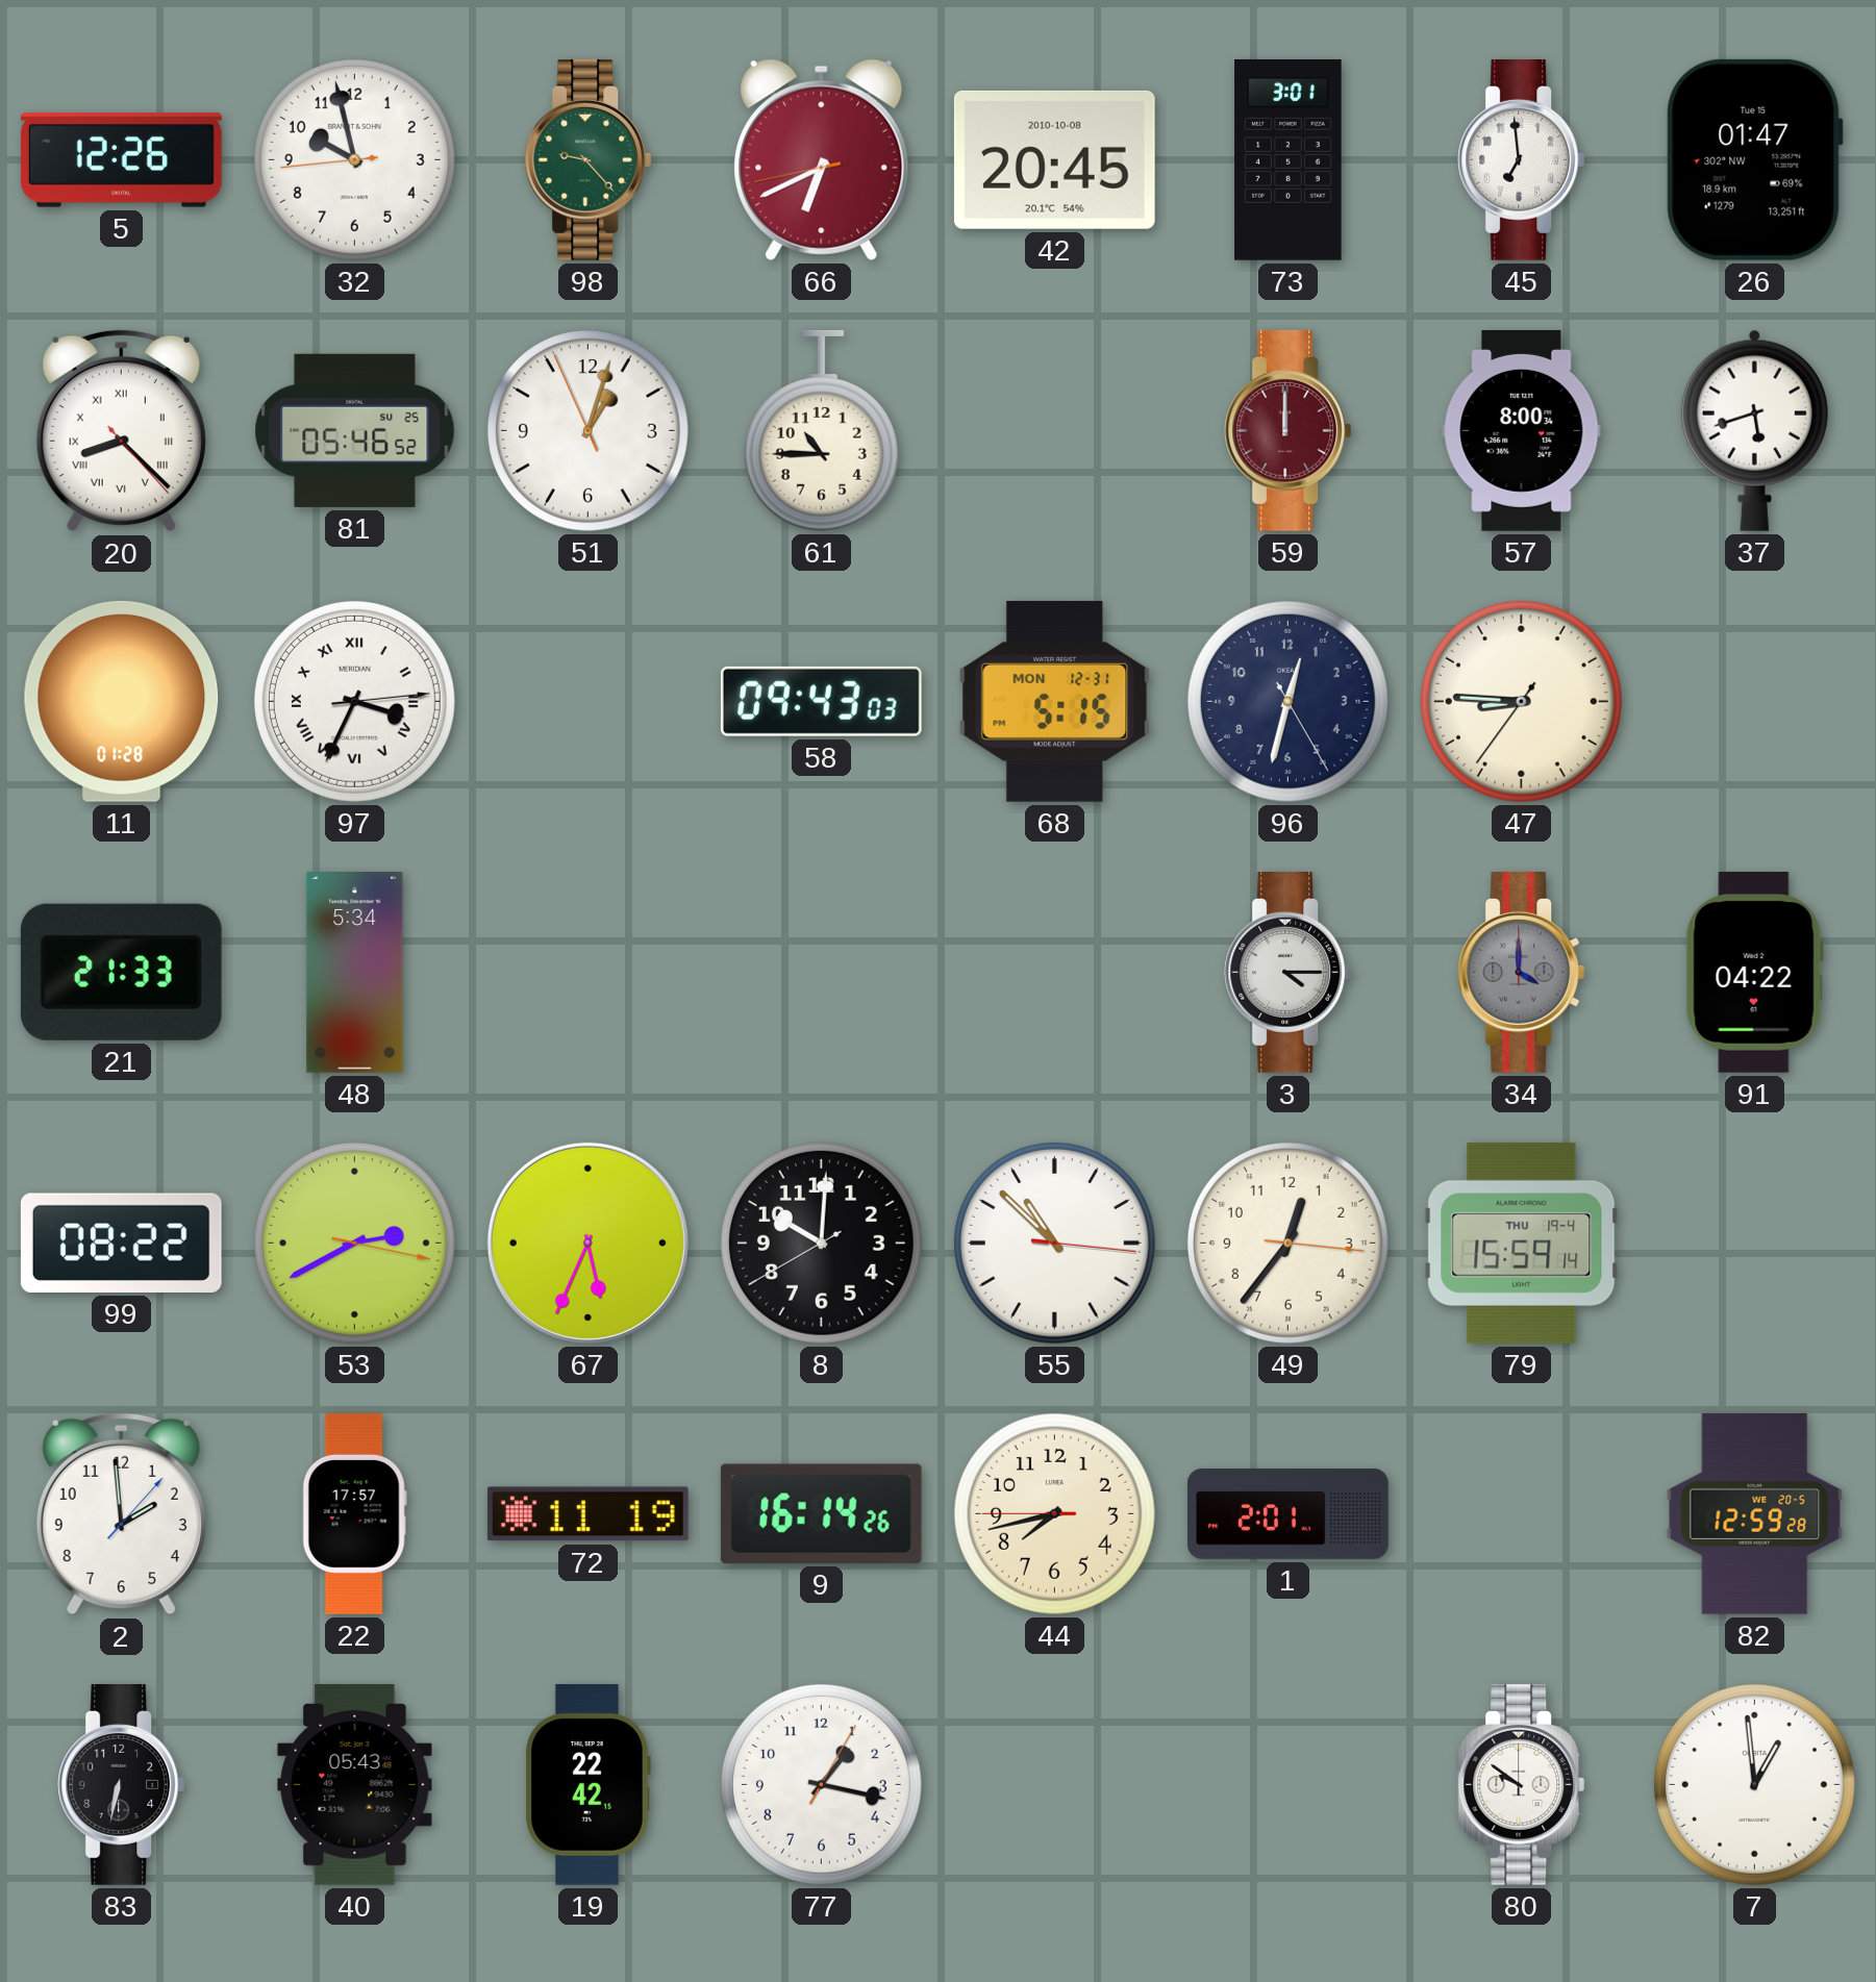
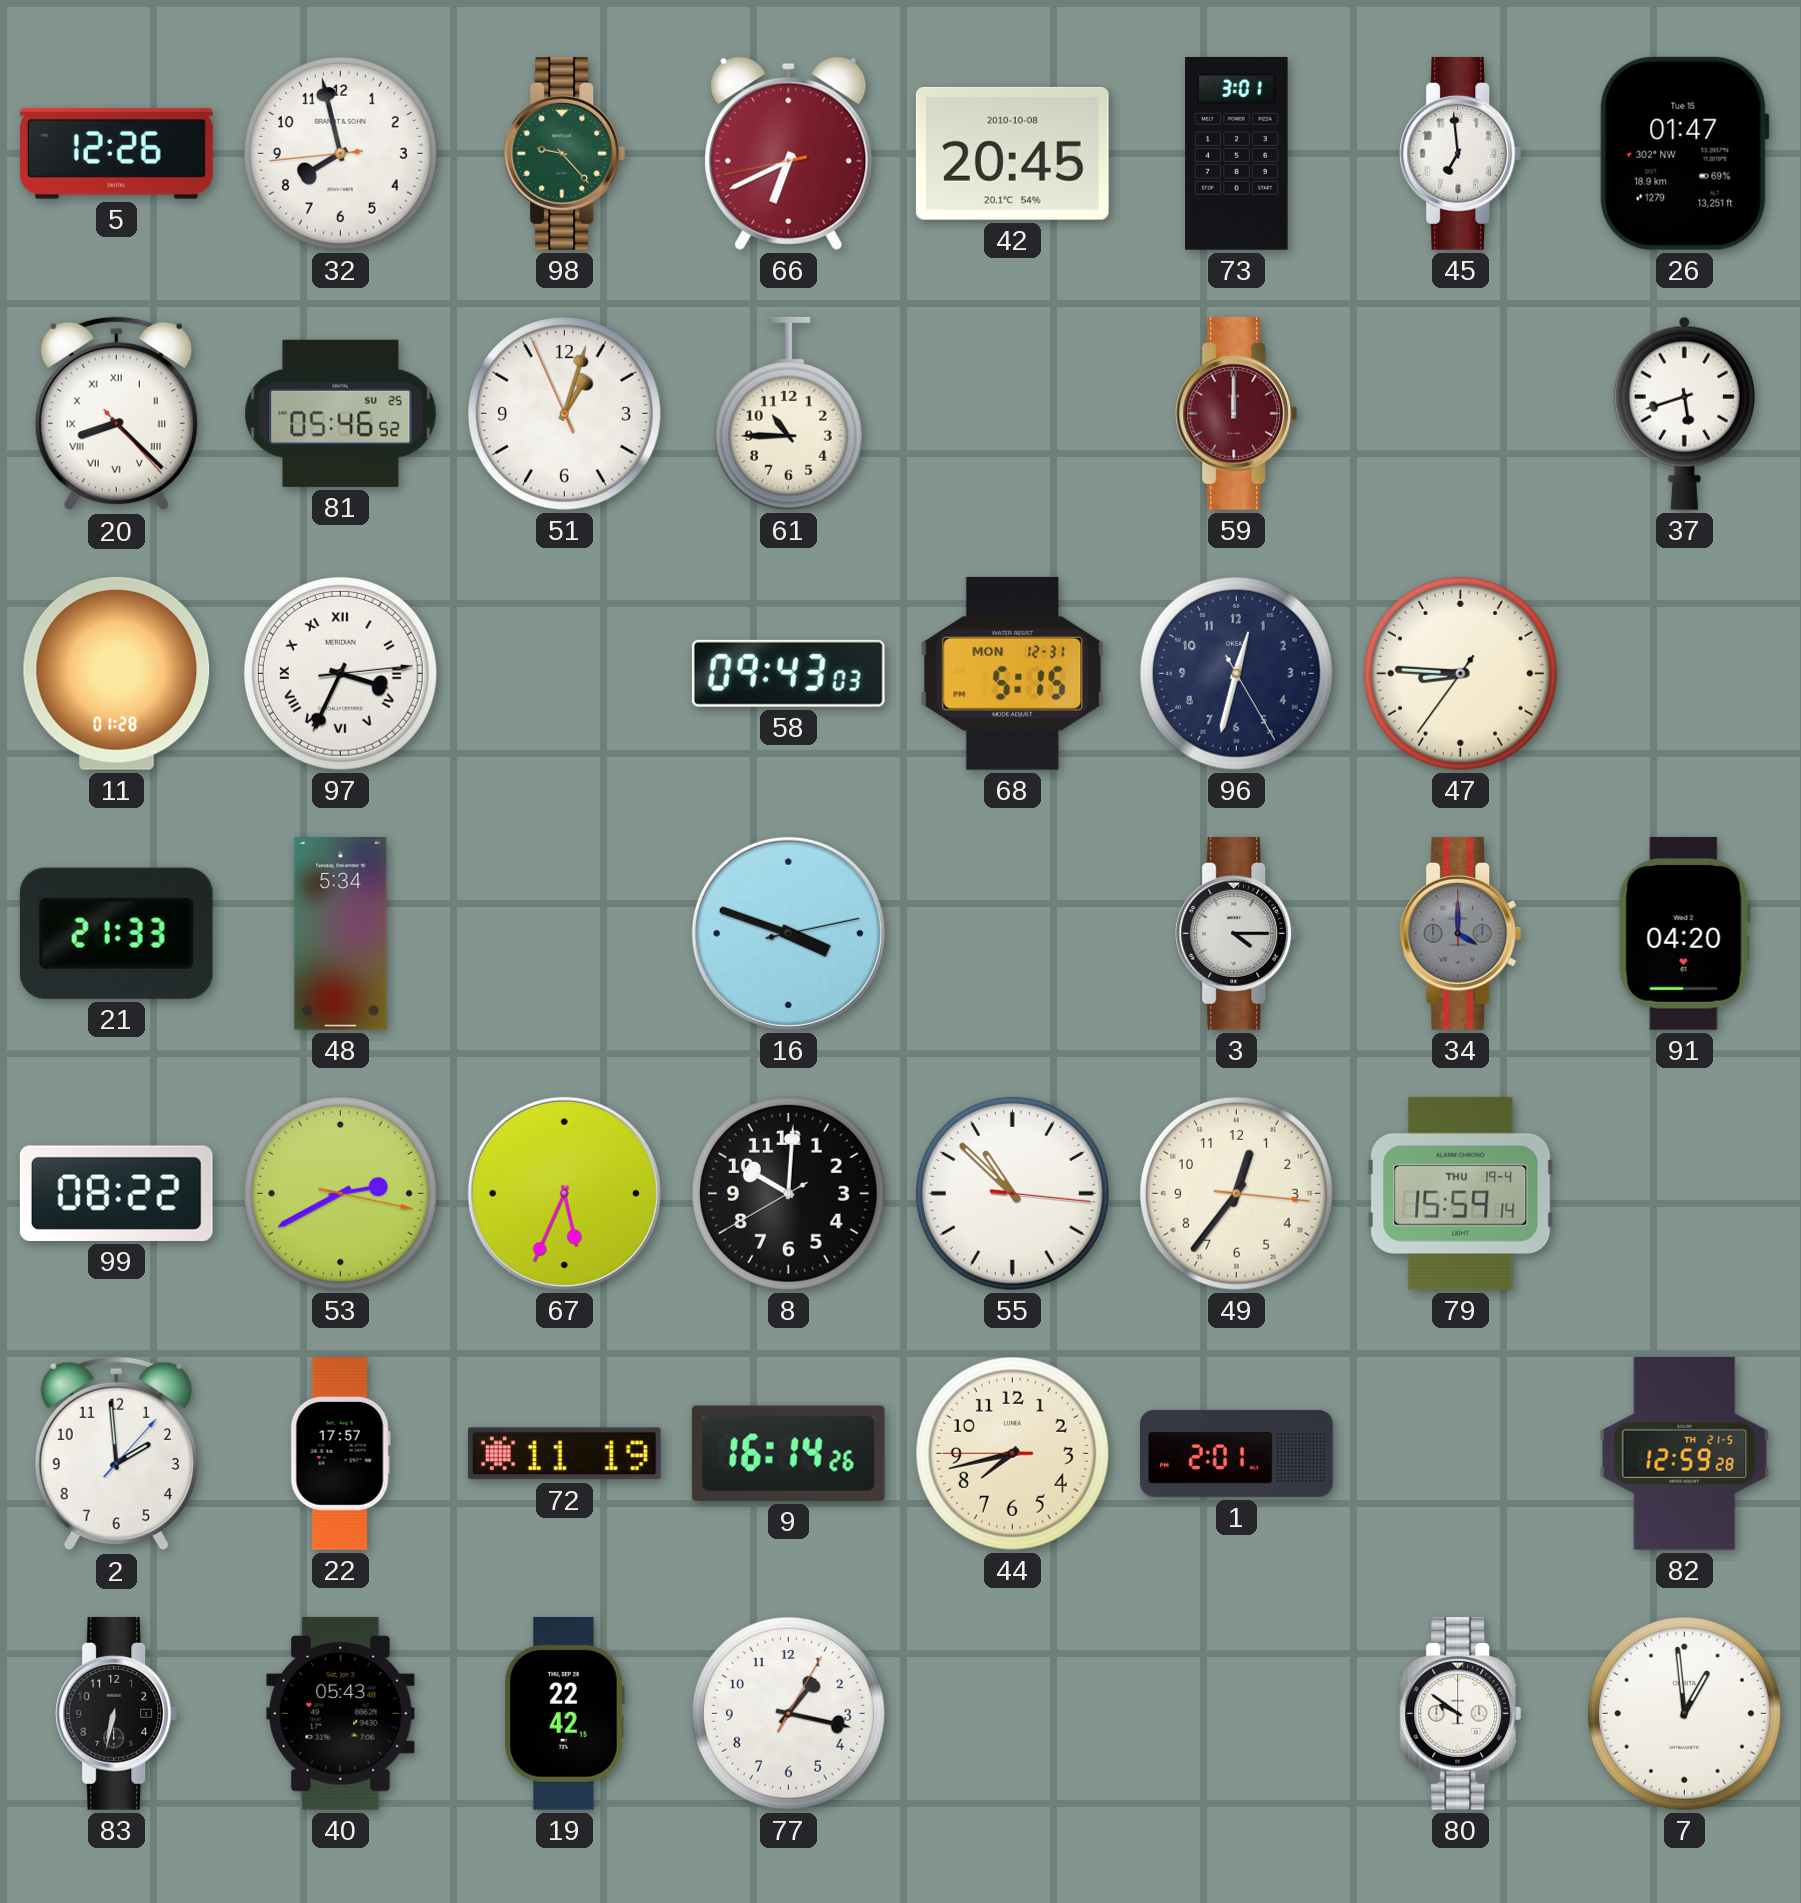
32: 9:57 -> 7:57
57: 8:00 -> none
16: none -> 3:48
91: 04:22 -> 04:20
82 date: WE 20-5 -> TH 21-5
